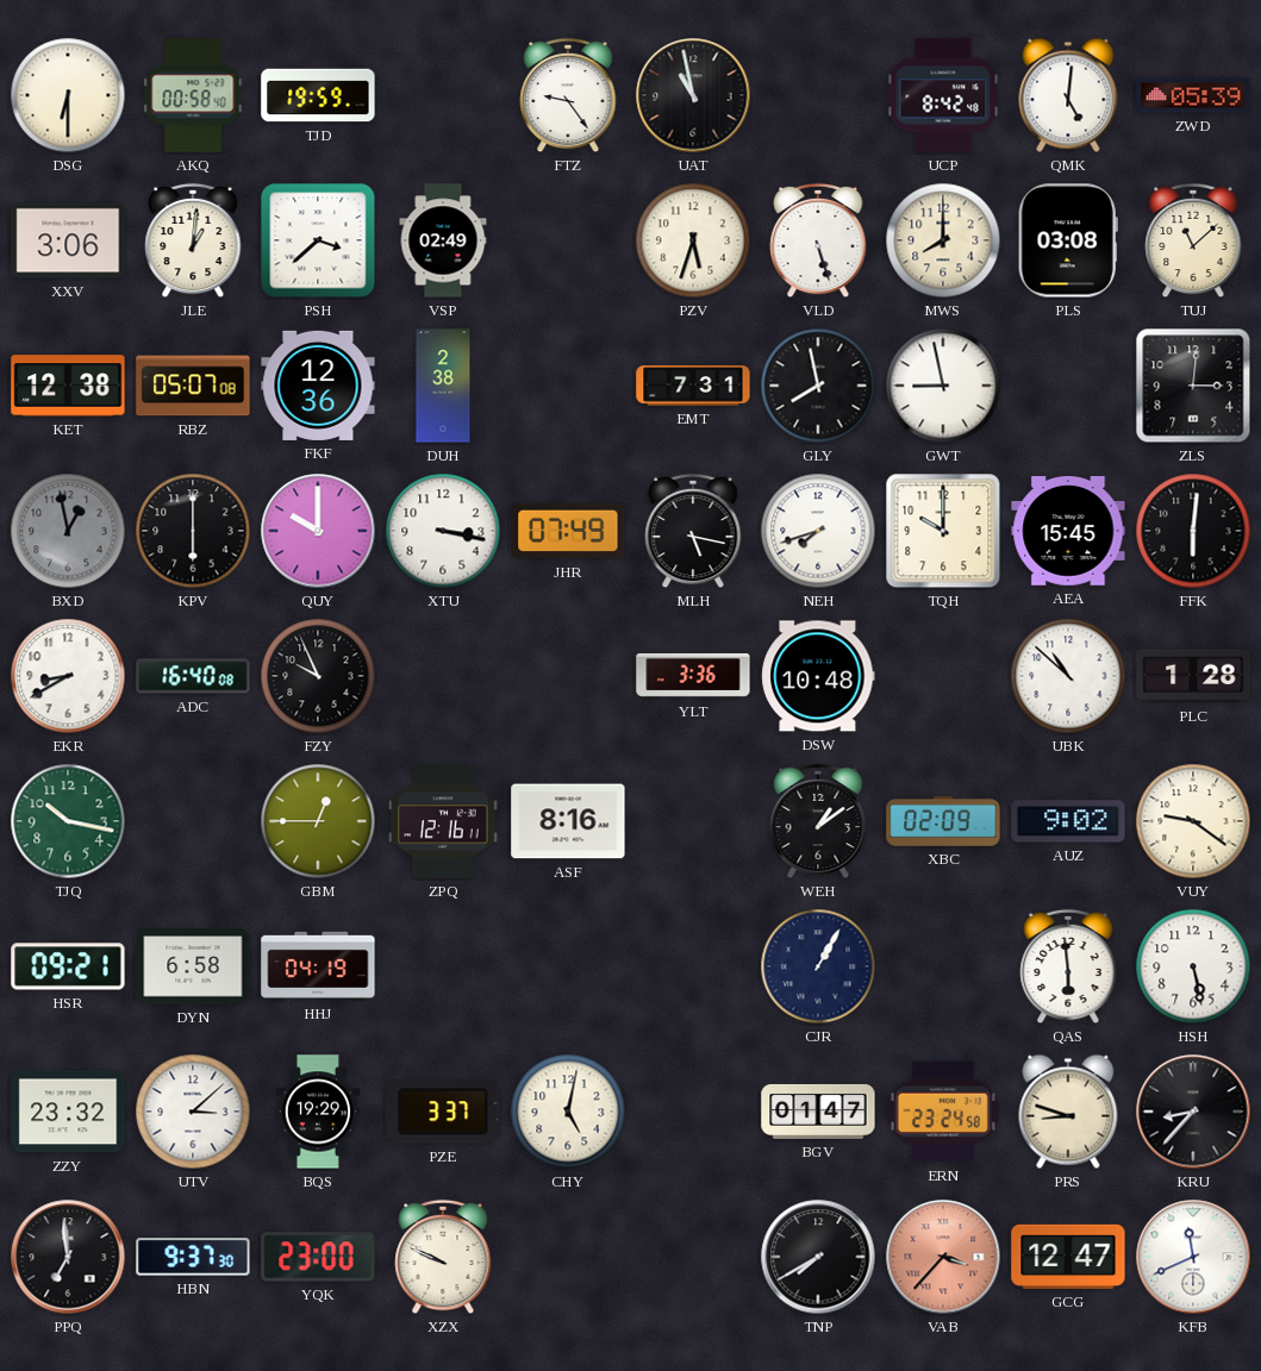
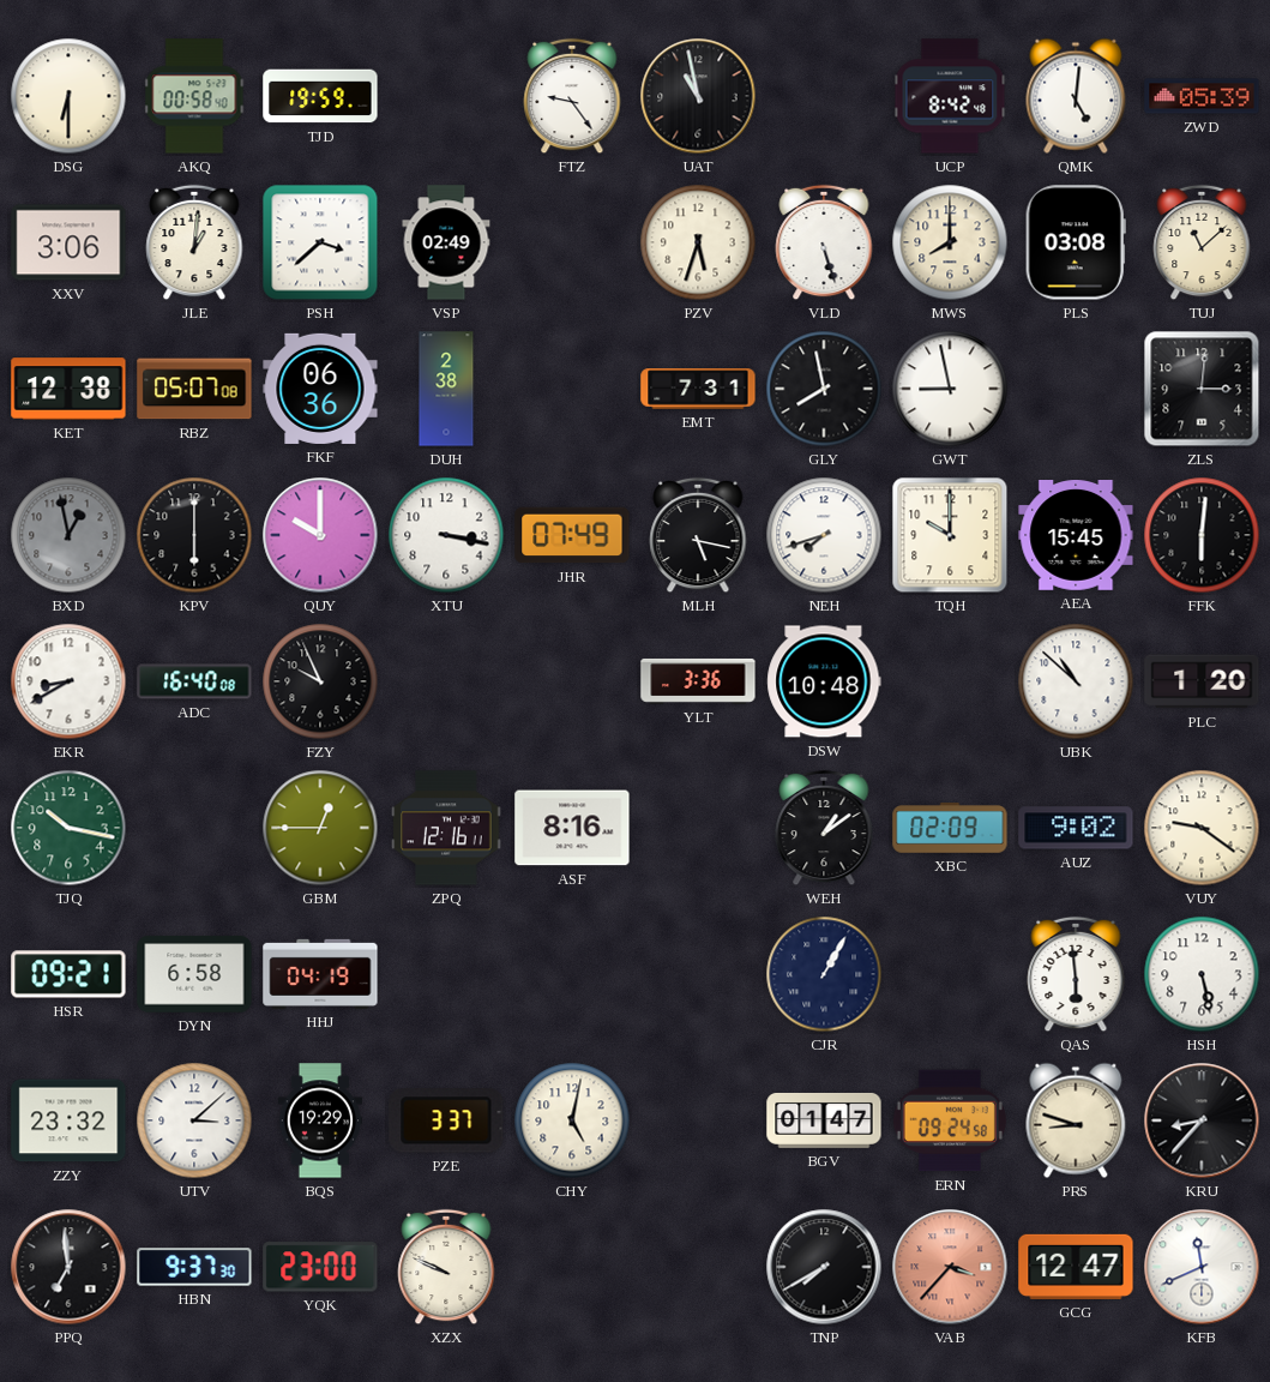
FKF: 12:36 -> 06:36
PLC: 1:28 -> 1:20
ERN: 23:24 -> 09:24
